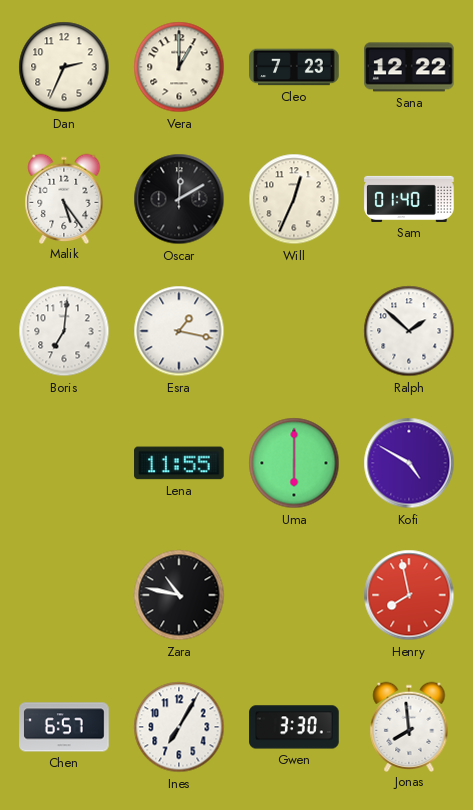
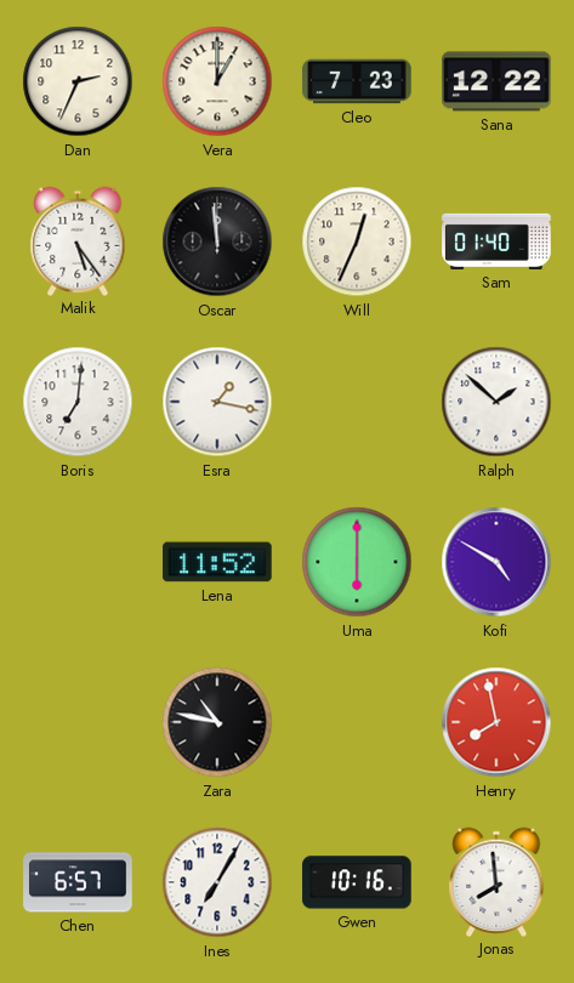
Oscar: 12:10 -> 11:59
Lena: 11:55 -> 11:52
Gwen: 3:30 -> 10:16
